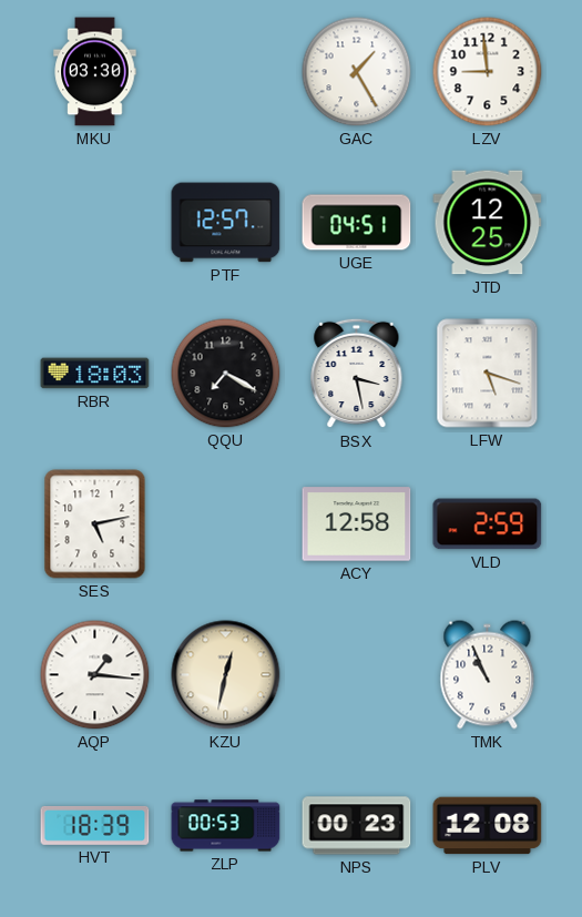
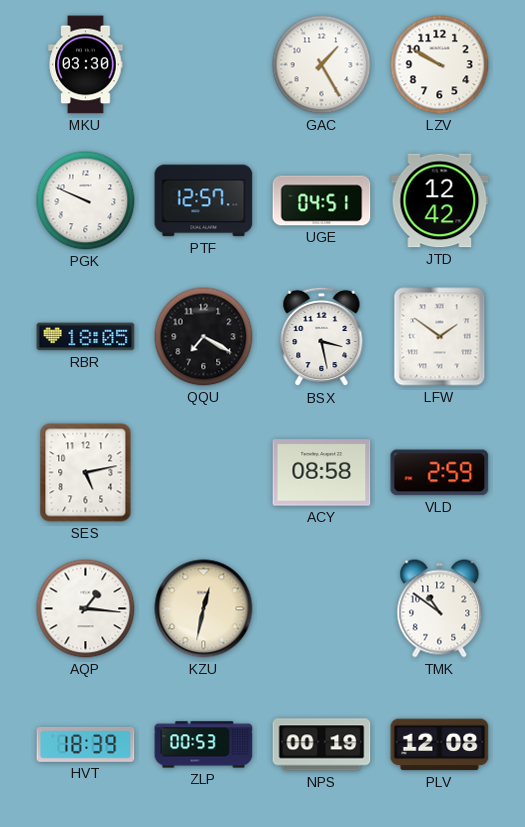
LZV: 8:59 -> 9:50
PGK: none -> 9:49
JTD: 12:25 -> 12:42
RBR: 18:03 -> 18:05
LFW: 5:18 -> 1:51
ACY: 12:58 -> 08:58
TMK: 10:56 -> 10:51
NPS: 00:23 -> 00:19
